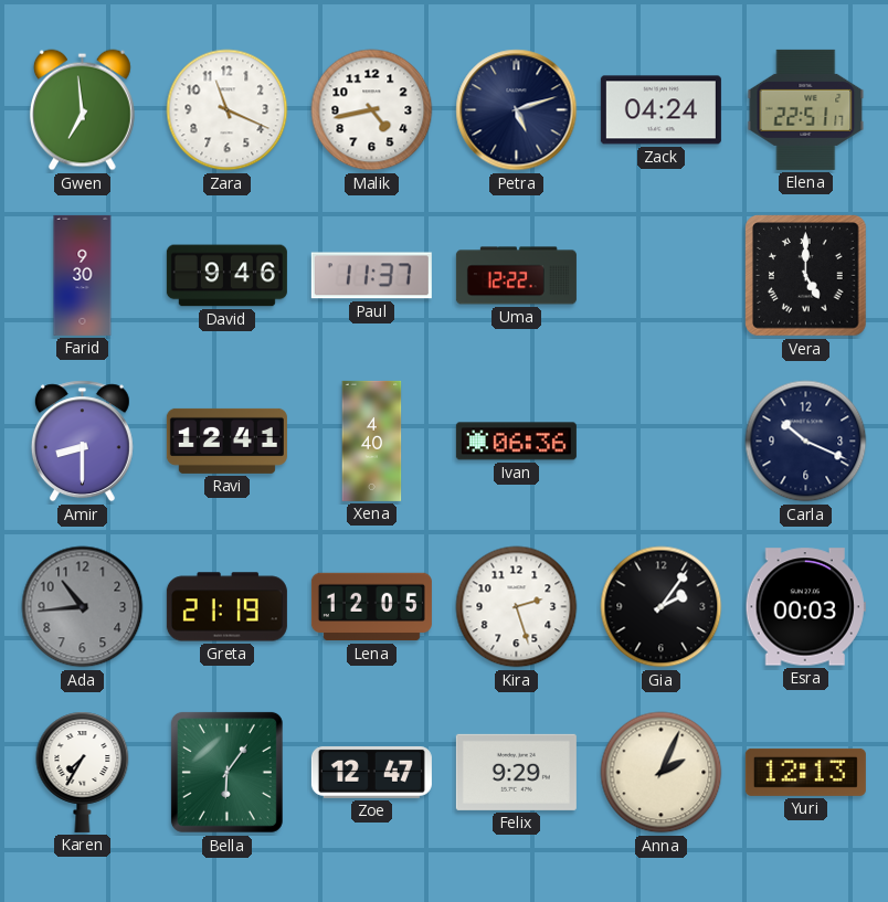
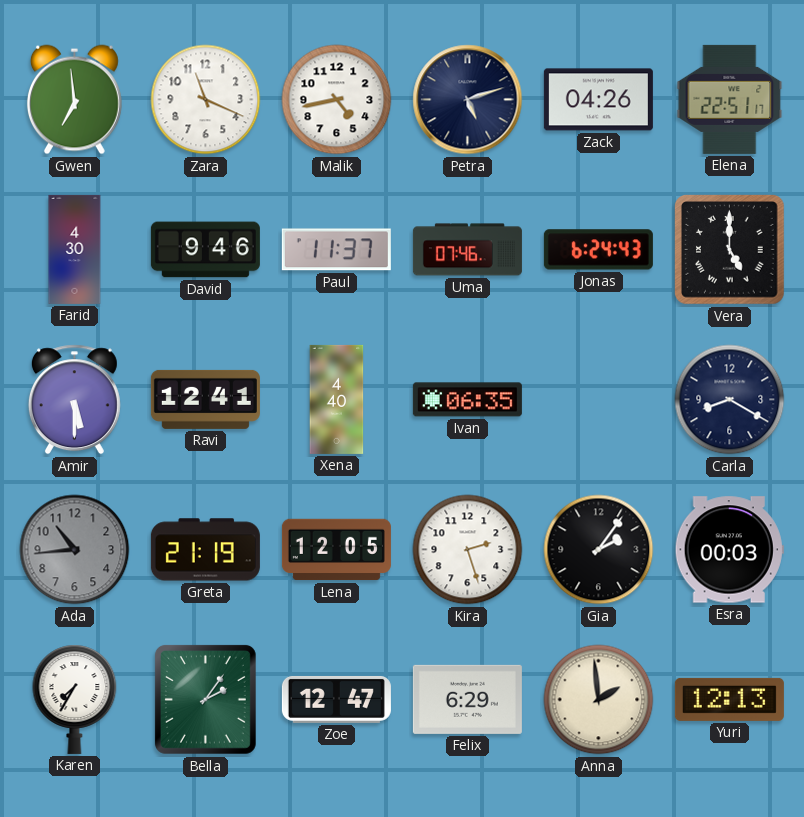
Zack: 04:24 -> 04:26
Farid: 9:30 -> 4:30
Uma: 12:22 -> 07:46
Jonas: none -> 6:24
Amir: 8:30 -> 5:30
Ivan: 06:36 -> 06:35
Carla: 10:19 -> 8:20
Bella: 6:06 -> 2:06
Felix: 9:29 -> 6:29
Anna: 2:04 -> 1:59
